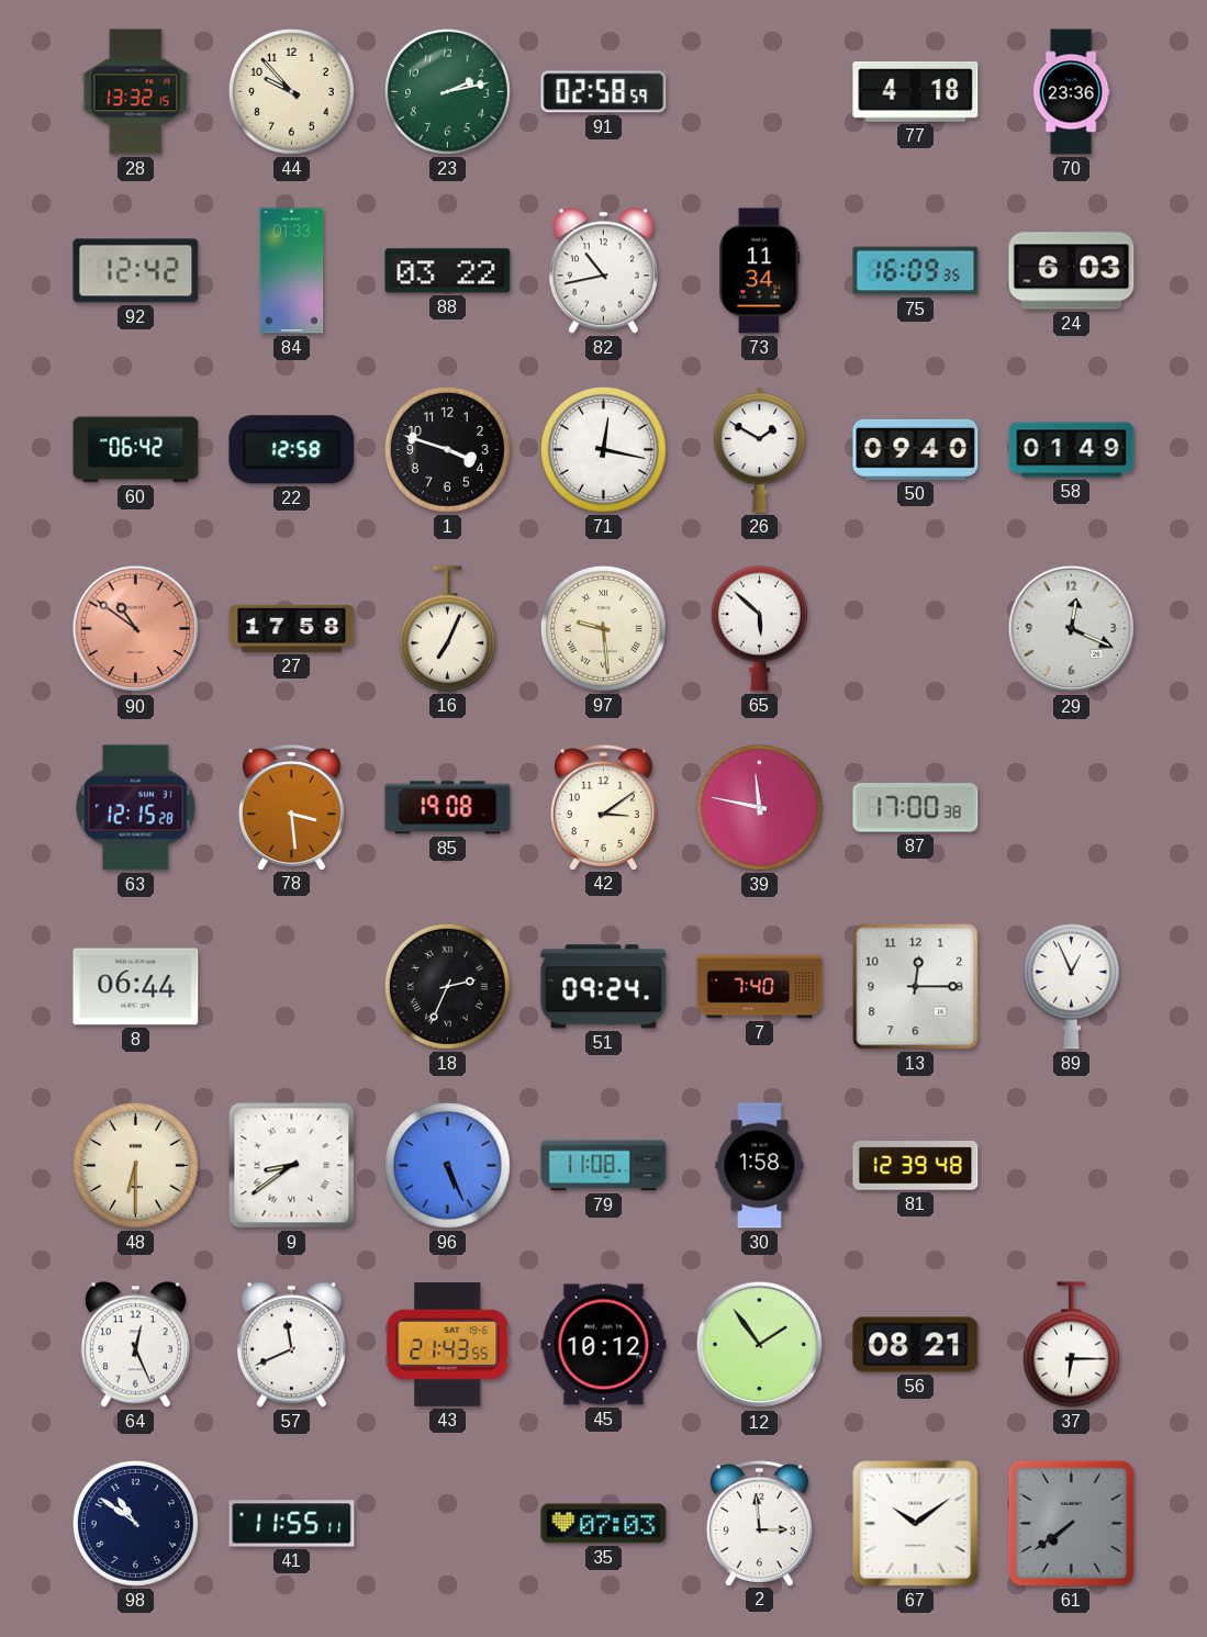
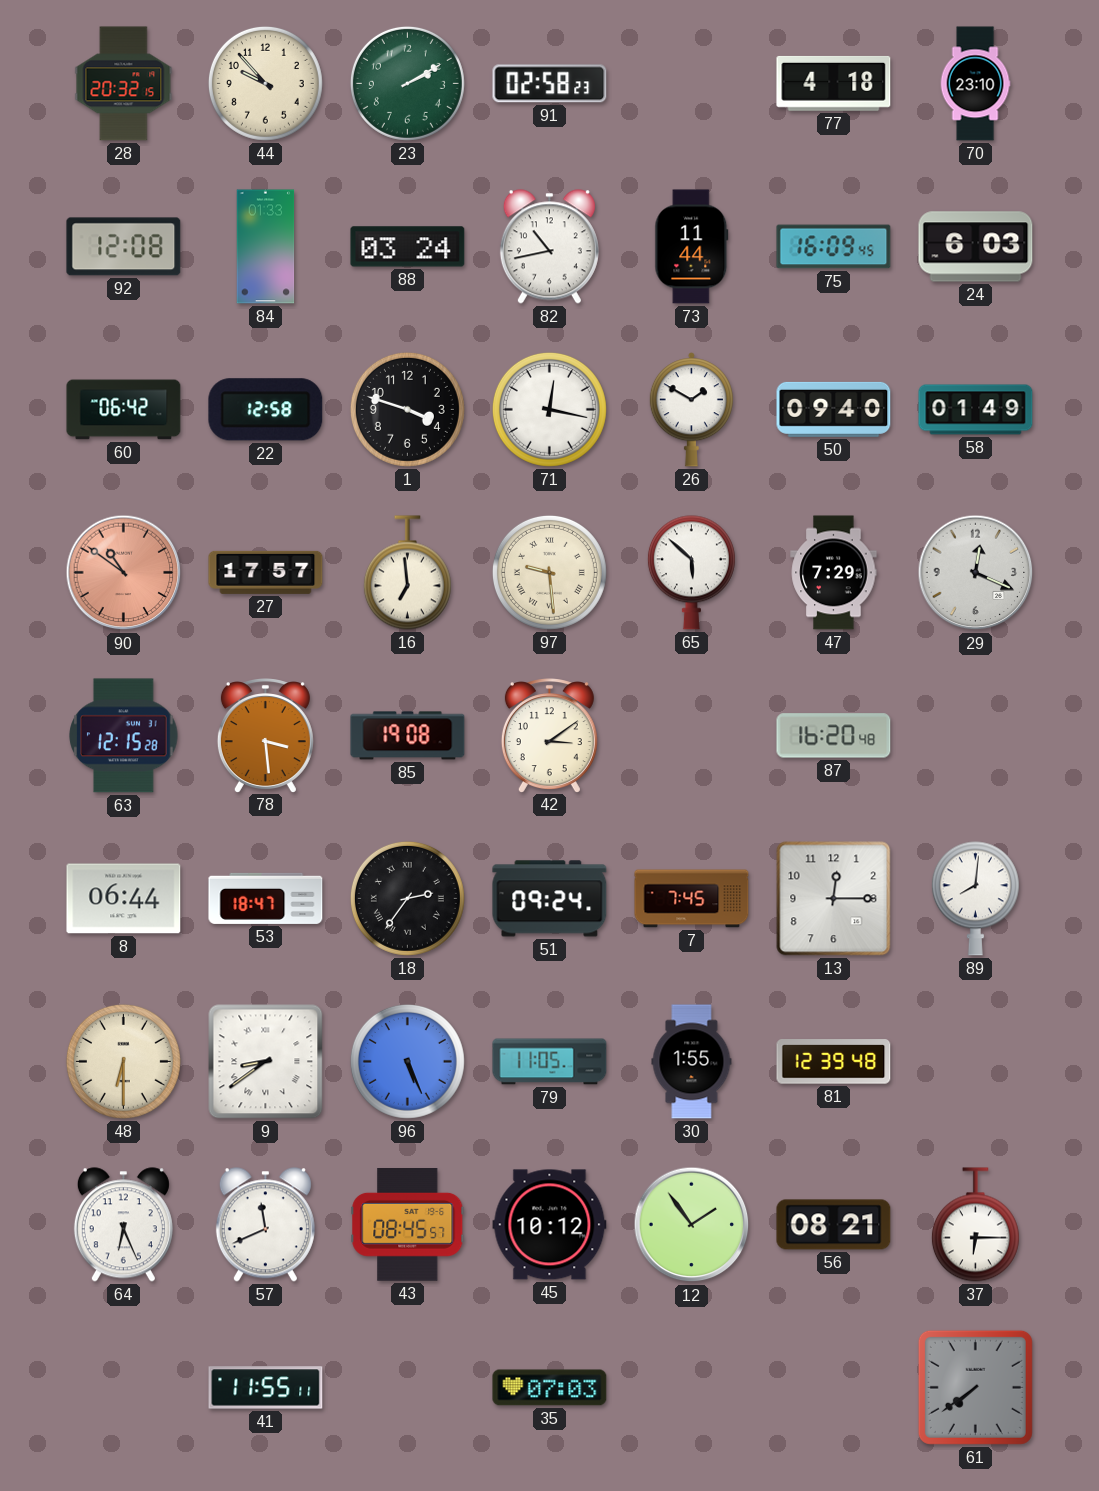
28: 13:32 -> 20:32
23: 2:13 -> 2:10
91: 02:58:59 -> 02:58:23
70: 23:36 -> 23:10
92: 12:42 -> 12:08
88: 03:22 -> 03:24
73: 11:34 -> 11:44
75: 16:09:35 -> 16:09:45
27: 17:58 -> 17:57
16: 7:04 -> 6:59
47: none -> 7:29
39: 11:47 -> none
87: 17:00 -> 16:20
53: none -> 18:47
18: 2:34 -> 2:36
7: 7:40 -> 7:45
89: 12:56 -> 8:01
79: 11:08 -> 11:05
30: 1:58 -> 1:55
64: 12:26 -> 6:26
43: 21:43 -> 08:45
98: 10:51 -> none
2: 2:59 -> none
67: 10:09 -> none
